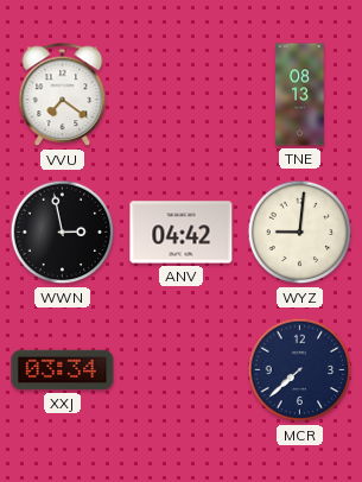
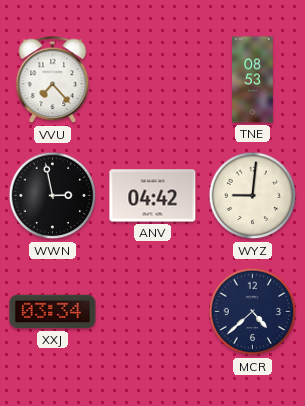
VVU: 7:21 -> 7:23
TNE: 08:13 -> 08:53
MCR: 7:38 -> 4:38
